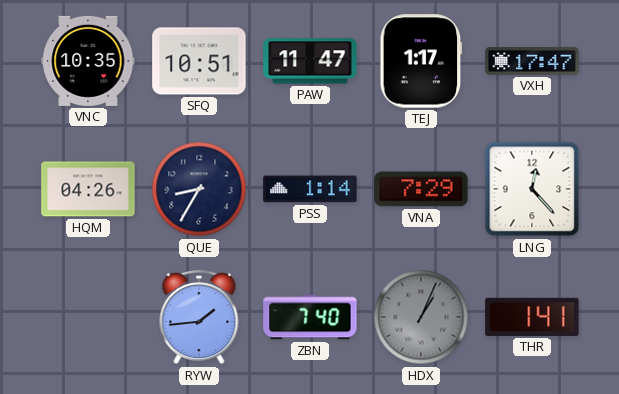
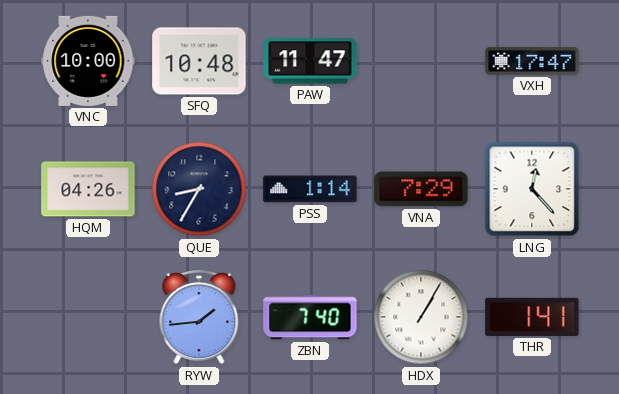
VNC: 10:35 -> 10:00
SFQ: 10:51 -> 10:48
TEJ: 1:17 -> none
HDX: 1:04 -> 1:05
HDX dial: grey -> white
